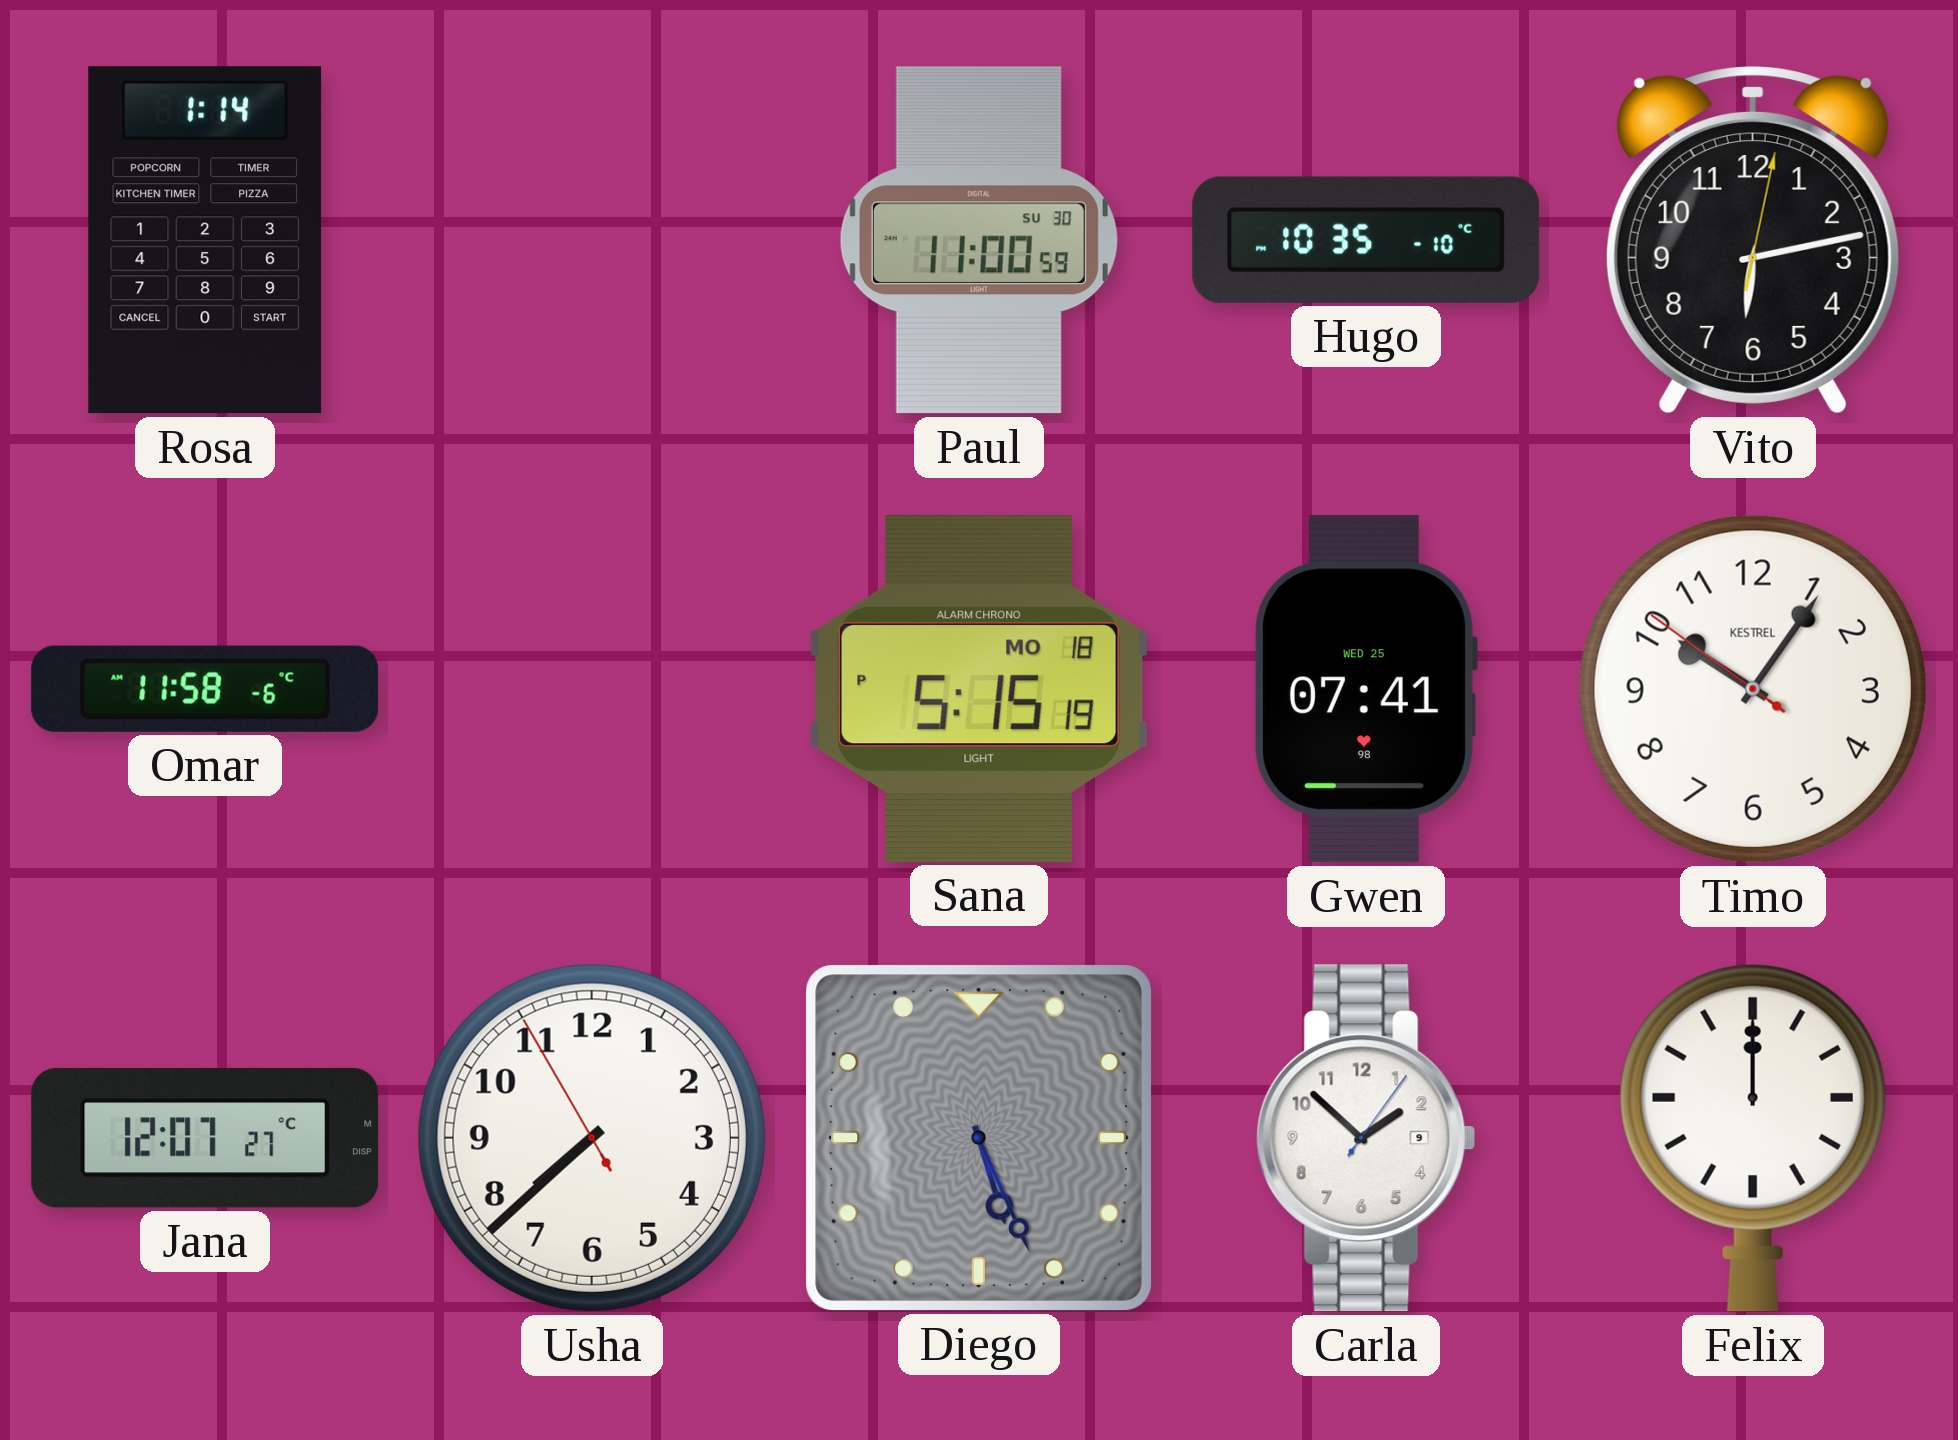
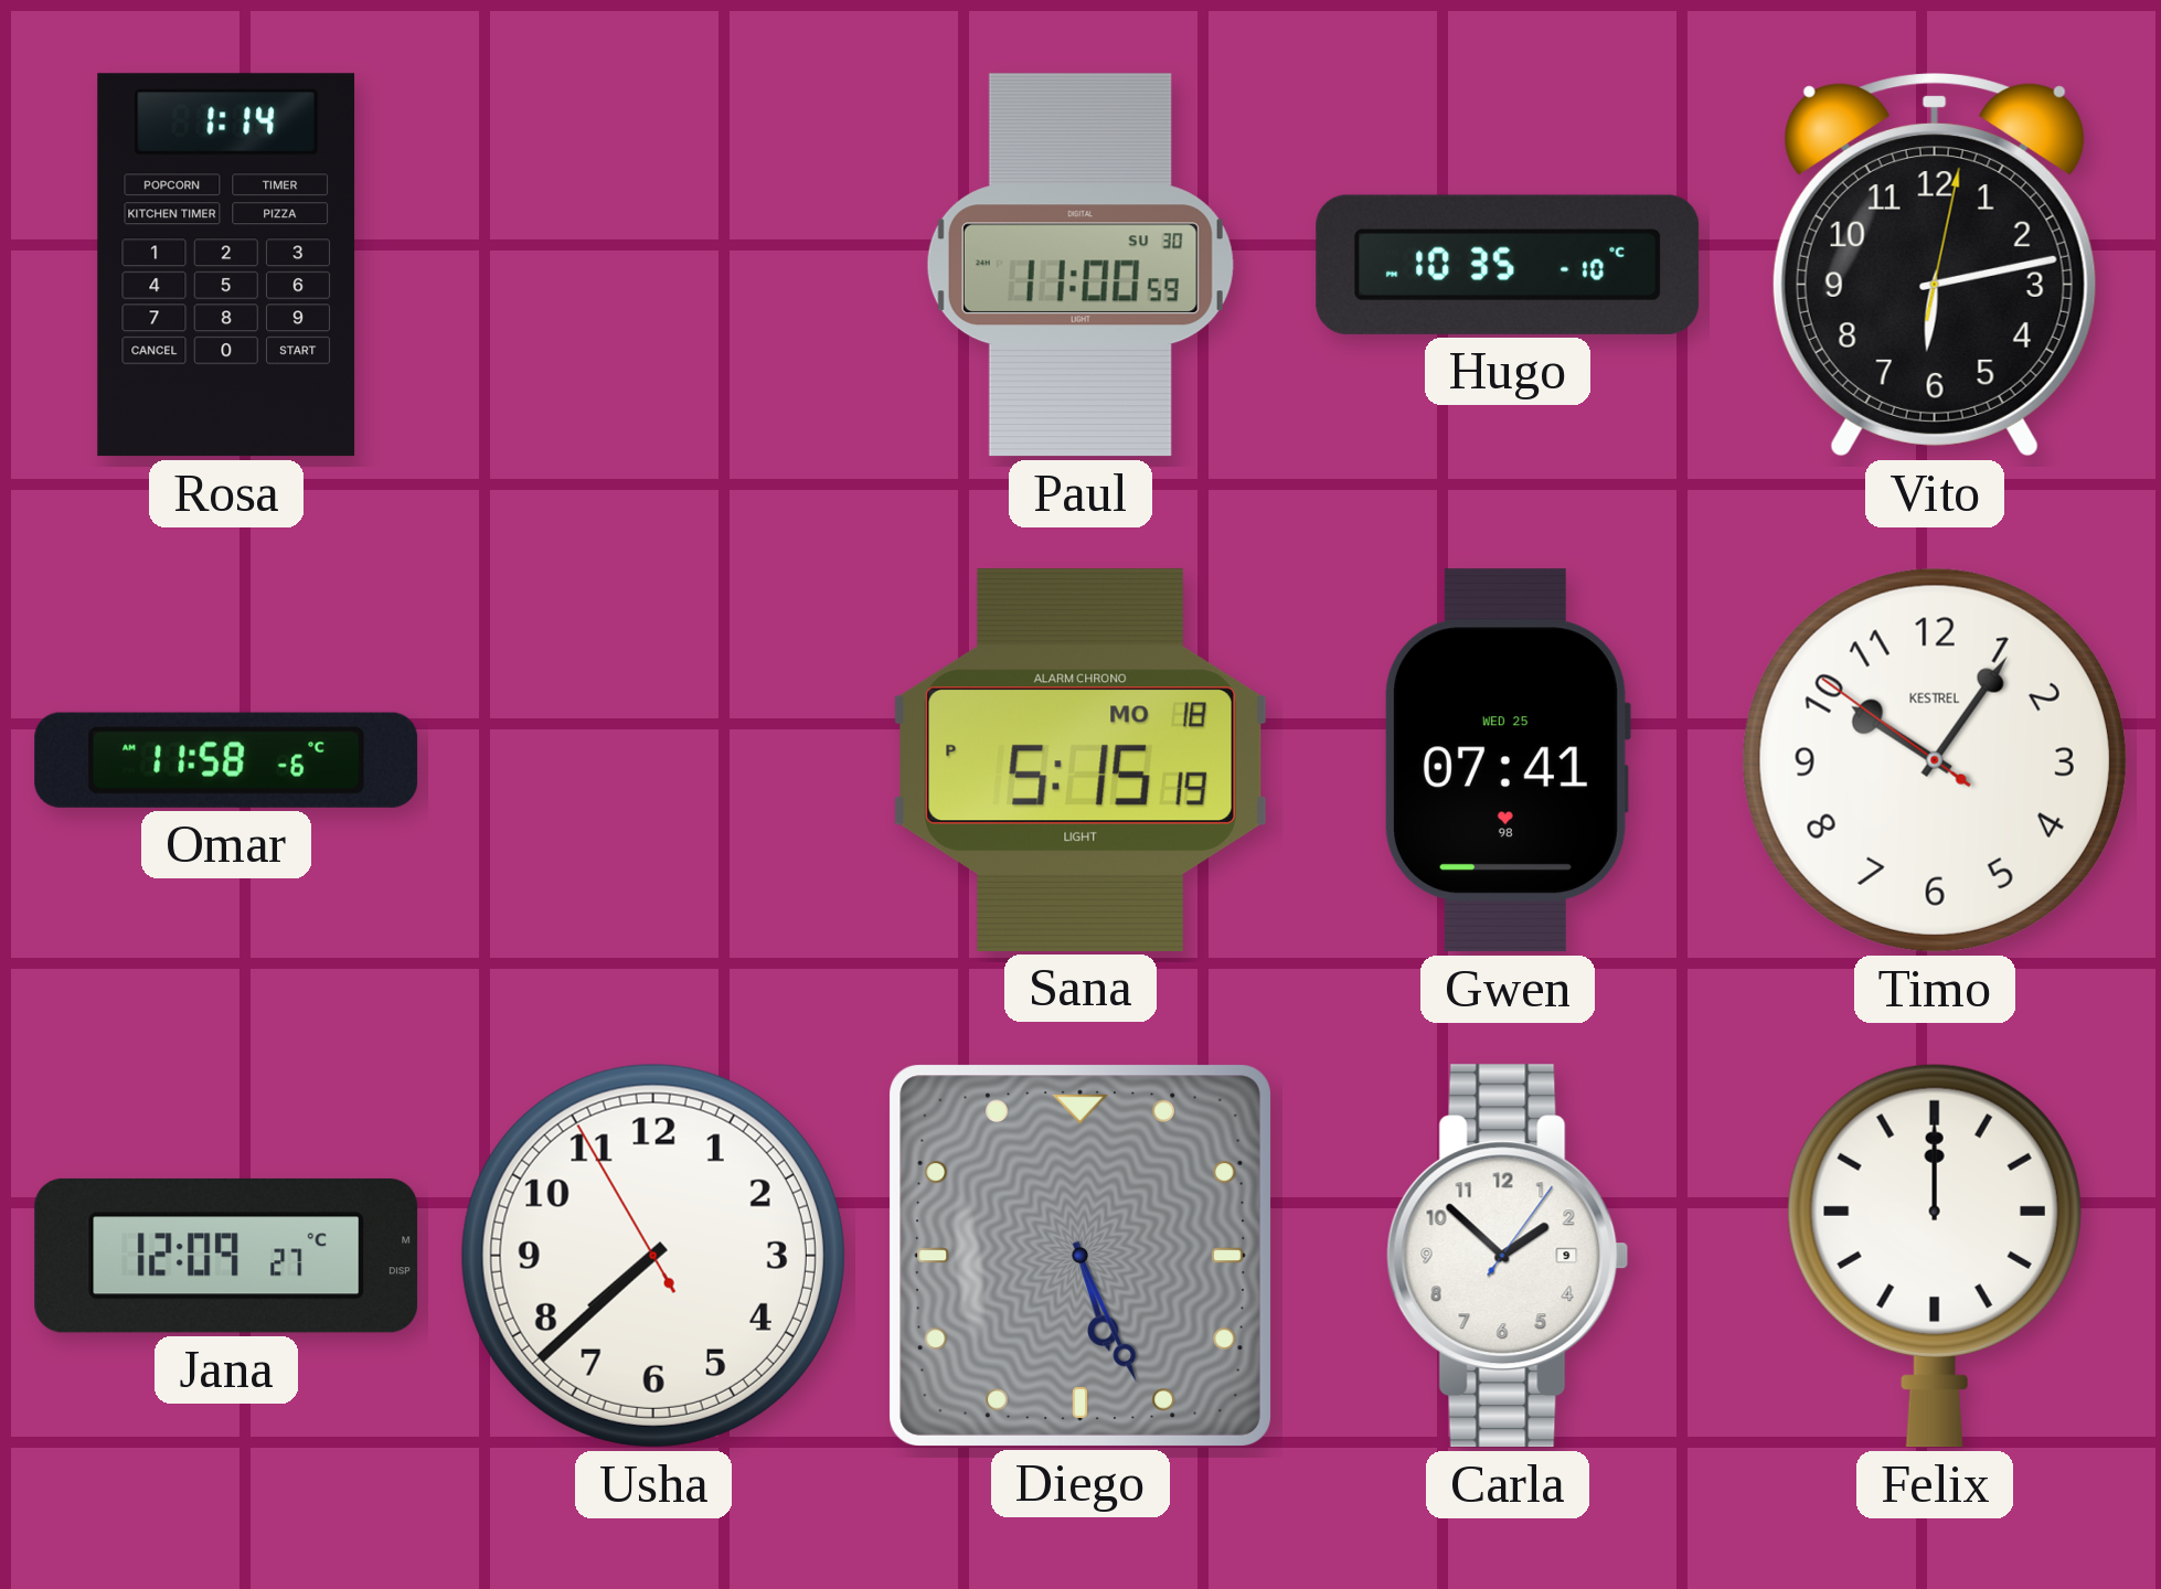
Jana: 12:07 -> 12:09
